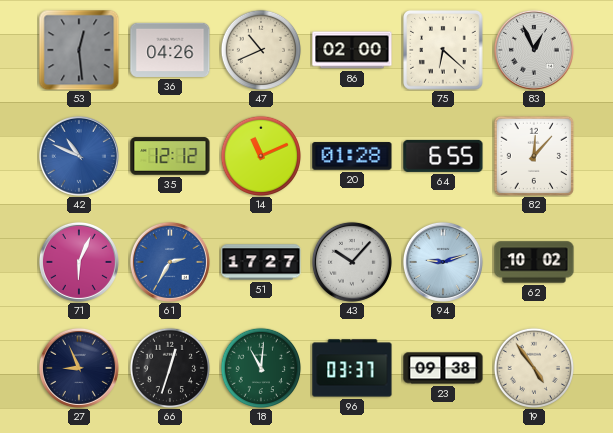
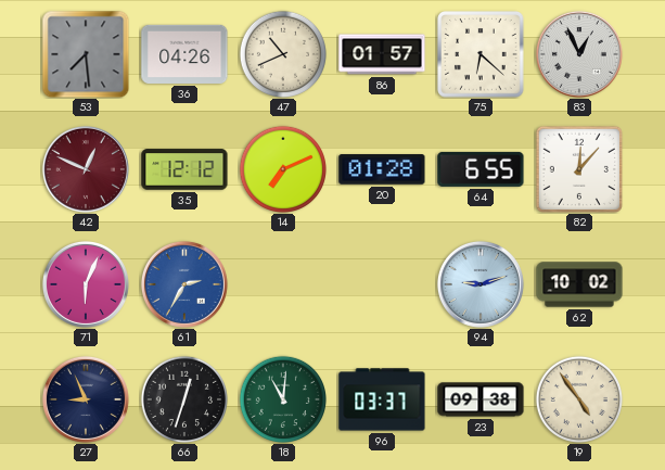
53: 12:29 -> 7:29
86: 02:00 -> 01:57
42: 10:49 -> 12:49
42 dial: blue -> burgundy
14: 11:11 -> 7:11
51: 17:27 -> none
43: 10:07 -> none
